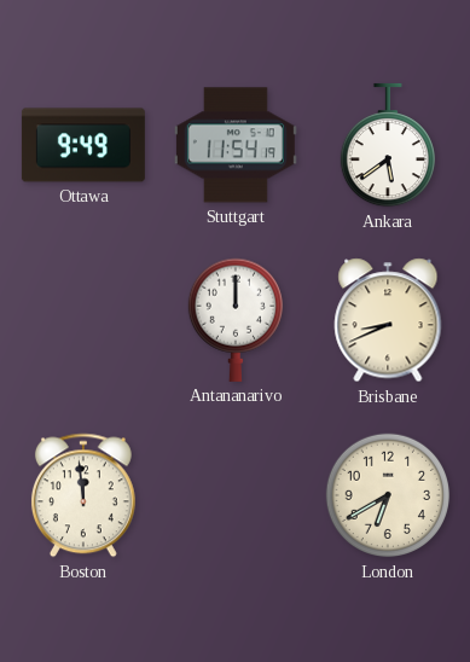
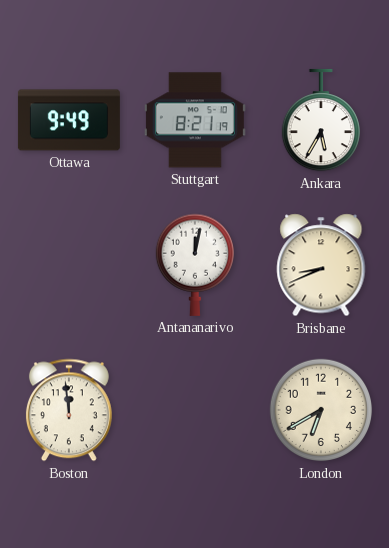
Stuttgart: 11:54 -> 8:21
Ankara: 5:39 -> 5:35
Antananarivo: 12:00 -> 12:02
